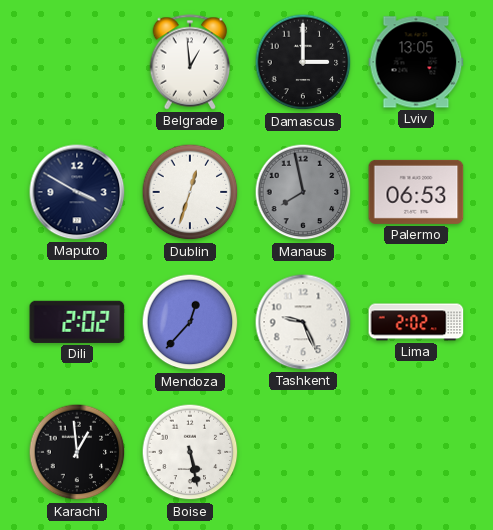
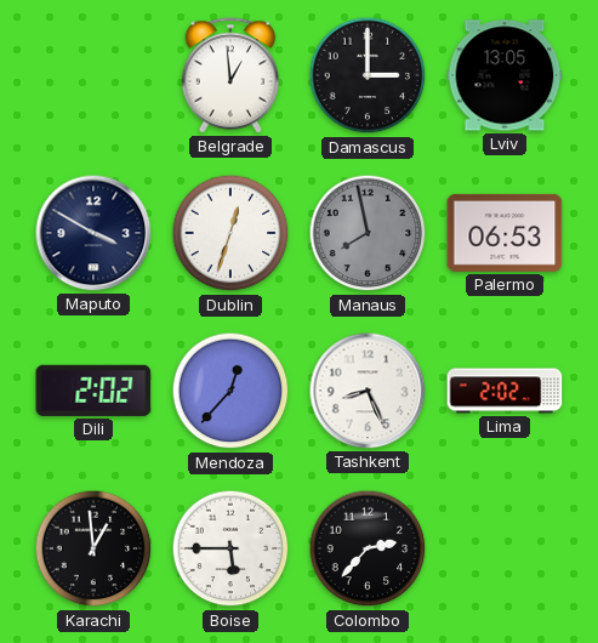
Tashkent: 9:26 -> 8:26
Boise: 5:28 -> 5:45
Colombo: none -> 2:37
